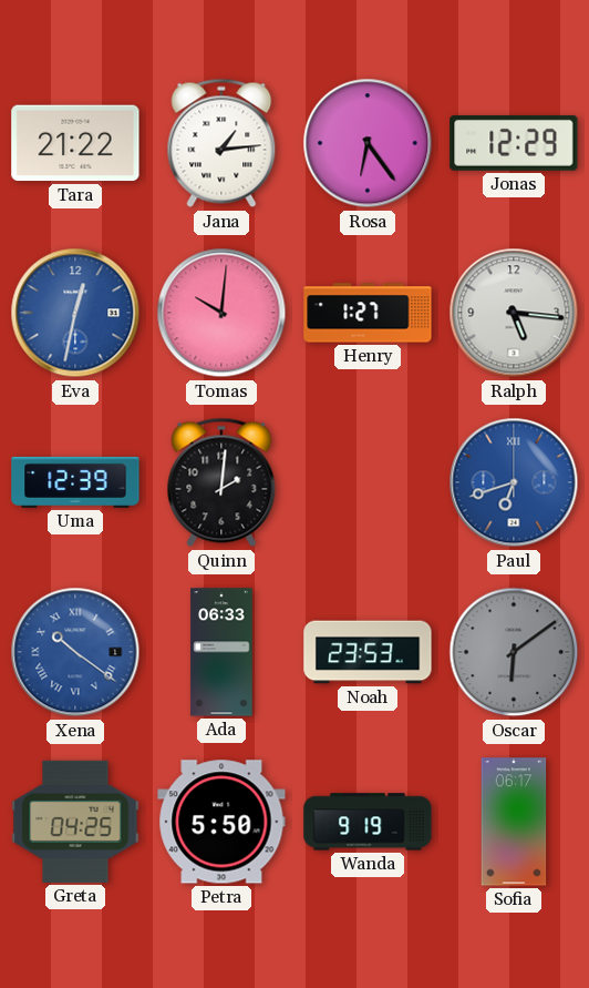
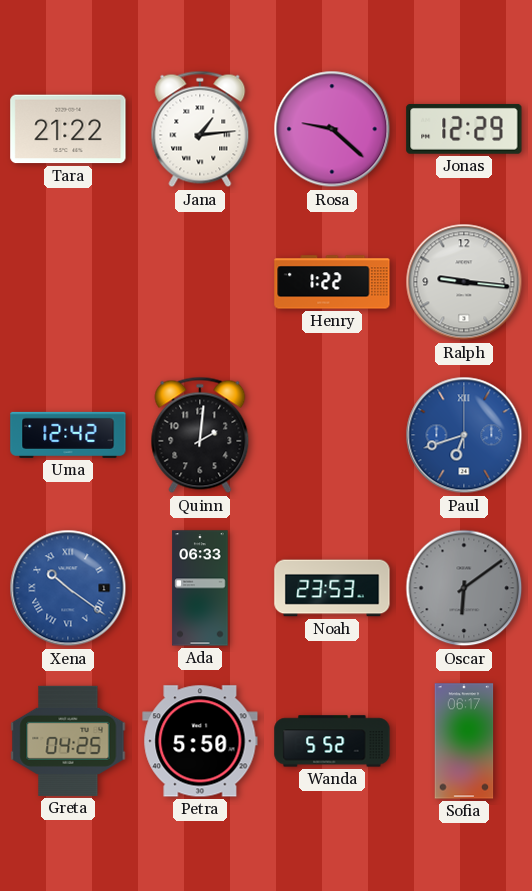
Rosa: 6:24 -> 9:22
Eva: 12:32 -> none
Tomas: 10:01 -> none
Henry: 1:27 -> 1:22
Ralph: 5:16 -> 9:16
Uma: 12:39 -> 12:42
Wanda: 9:19 -> 5:52
